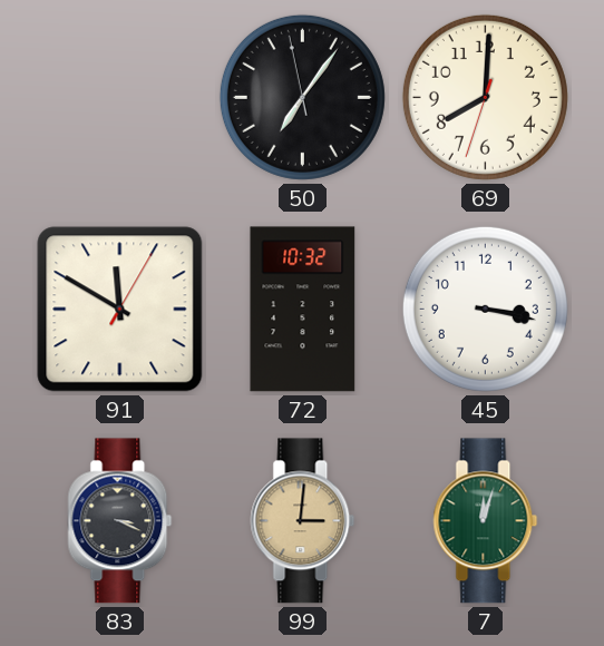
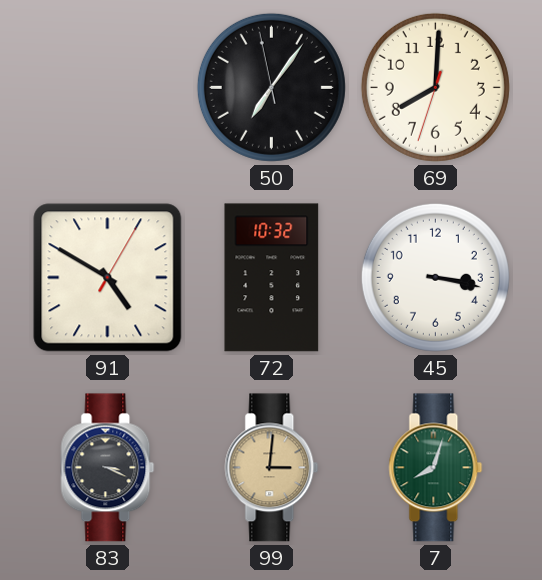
91: 11:50 -> 4:50
7: 12:03 -> 8:03
